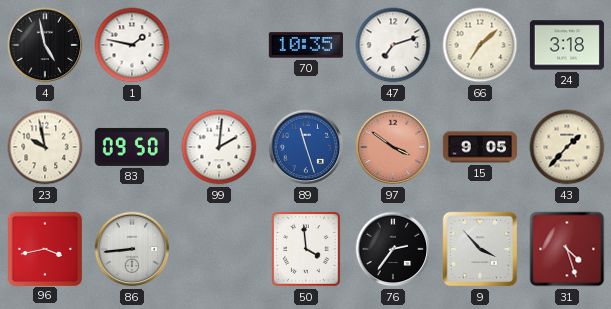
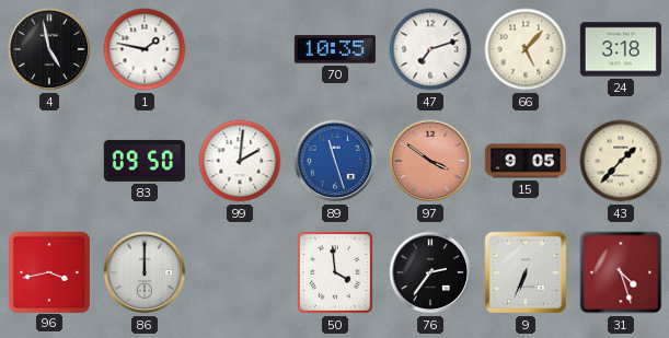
66: 7:08 -> 5:07
23: 9:58 -> none
86: 8:44 -> 12:00
9: 3:53 -> 6:34
